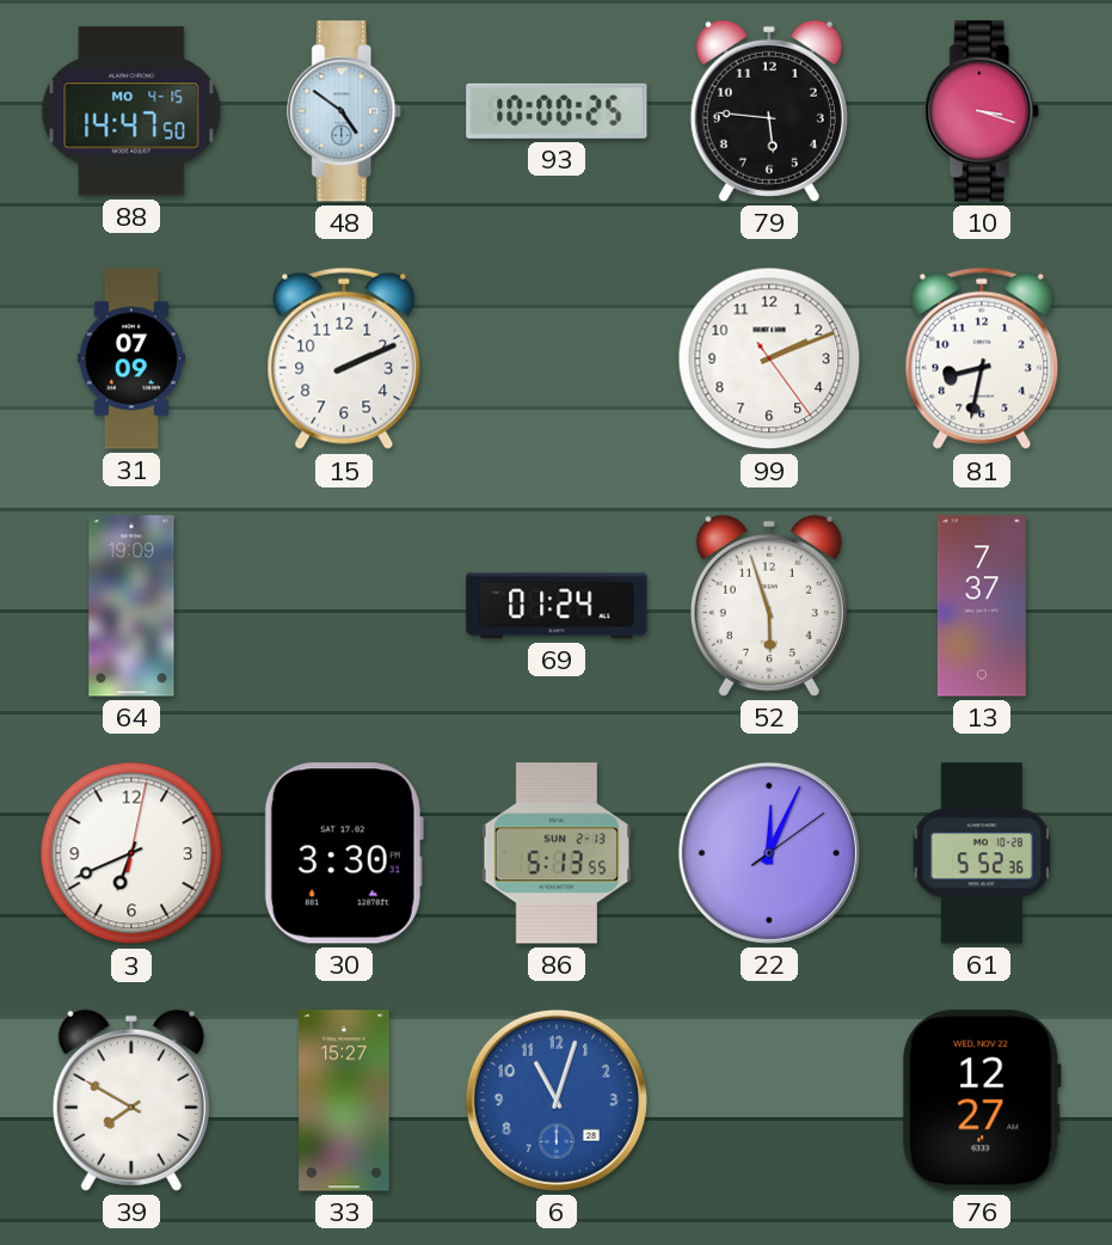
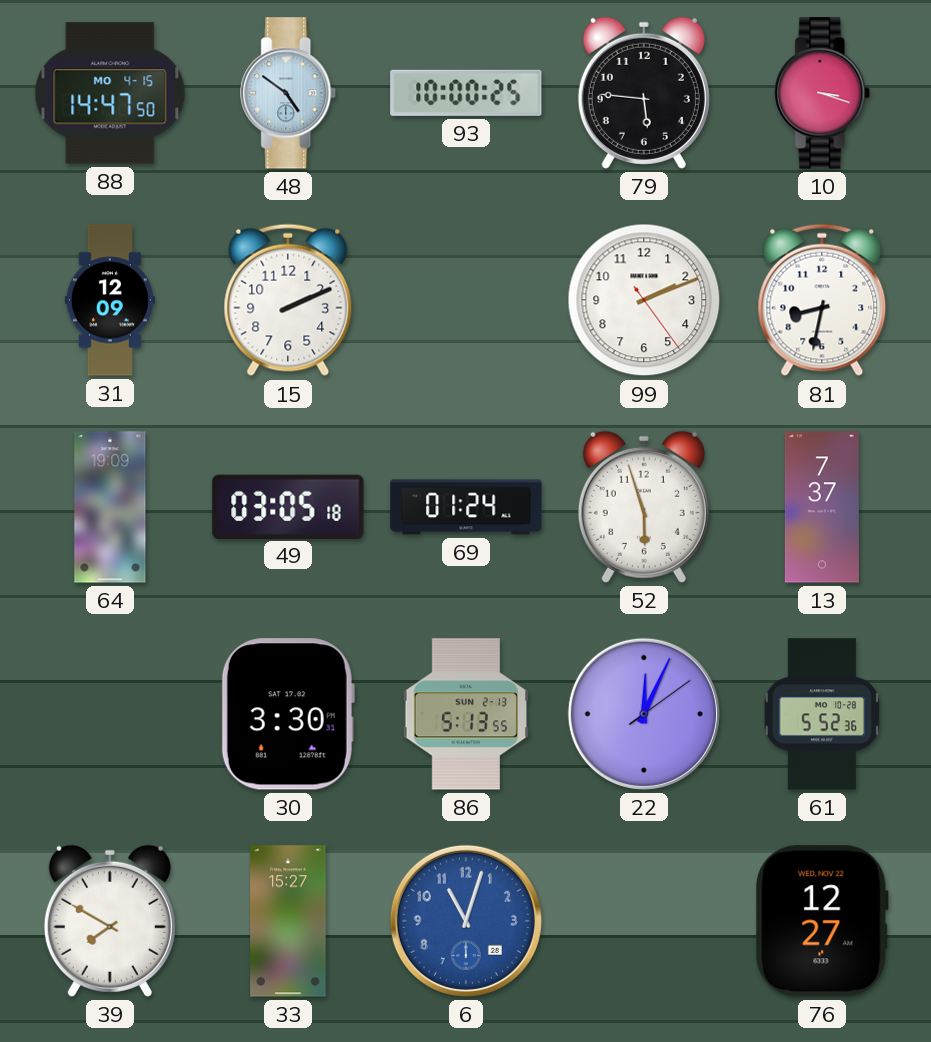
31: 07:09 -> 12:09
49: none -> 03:05
3: 6:41 -> none
